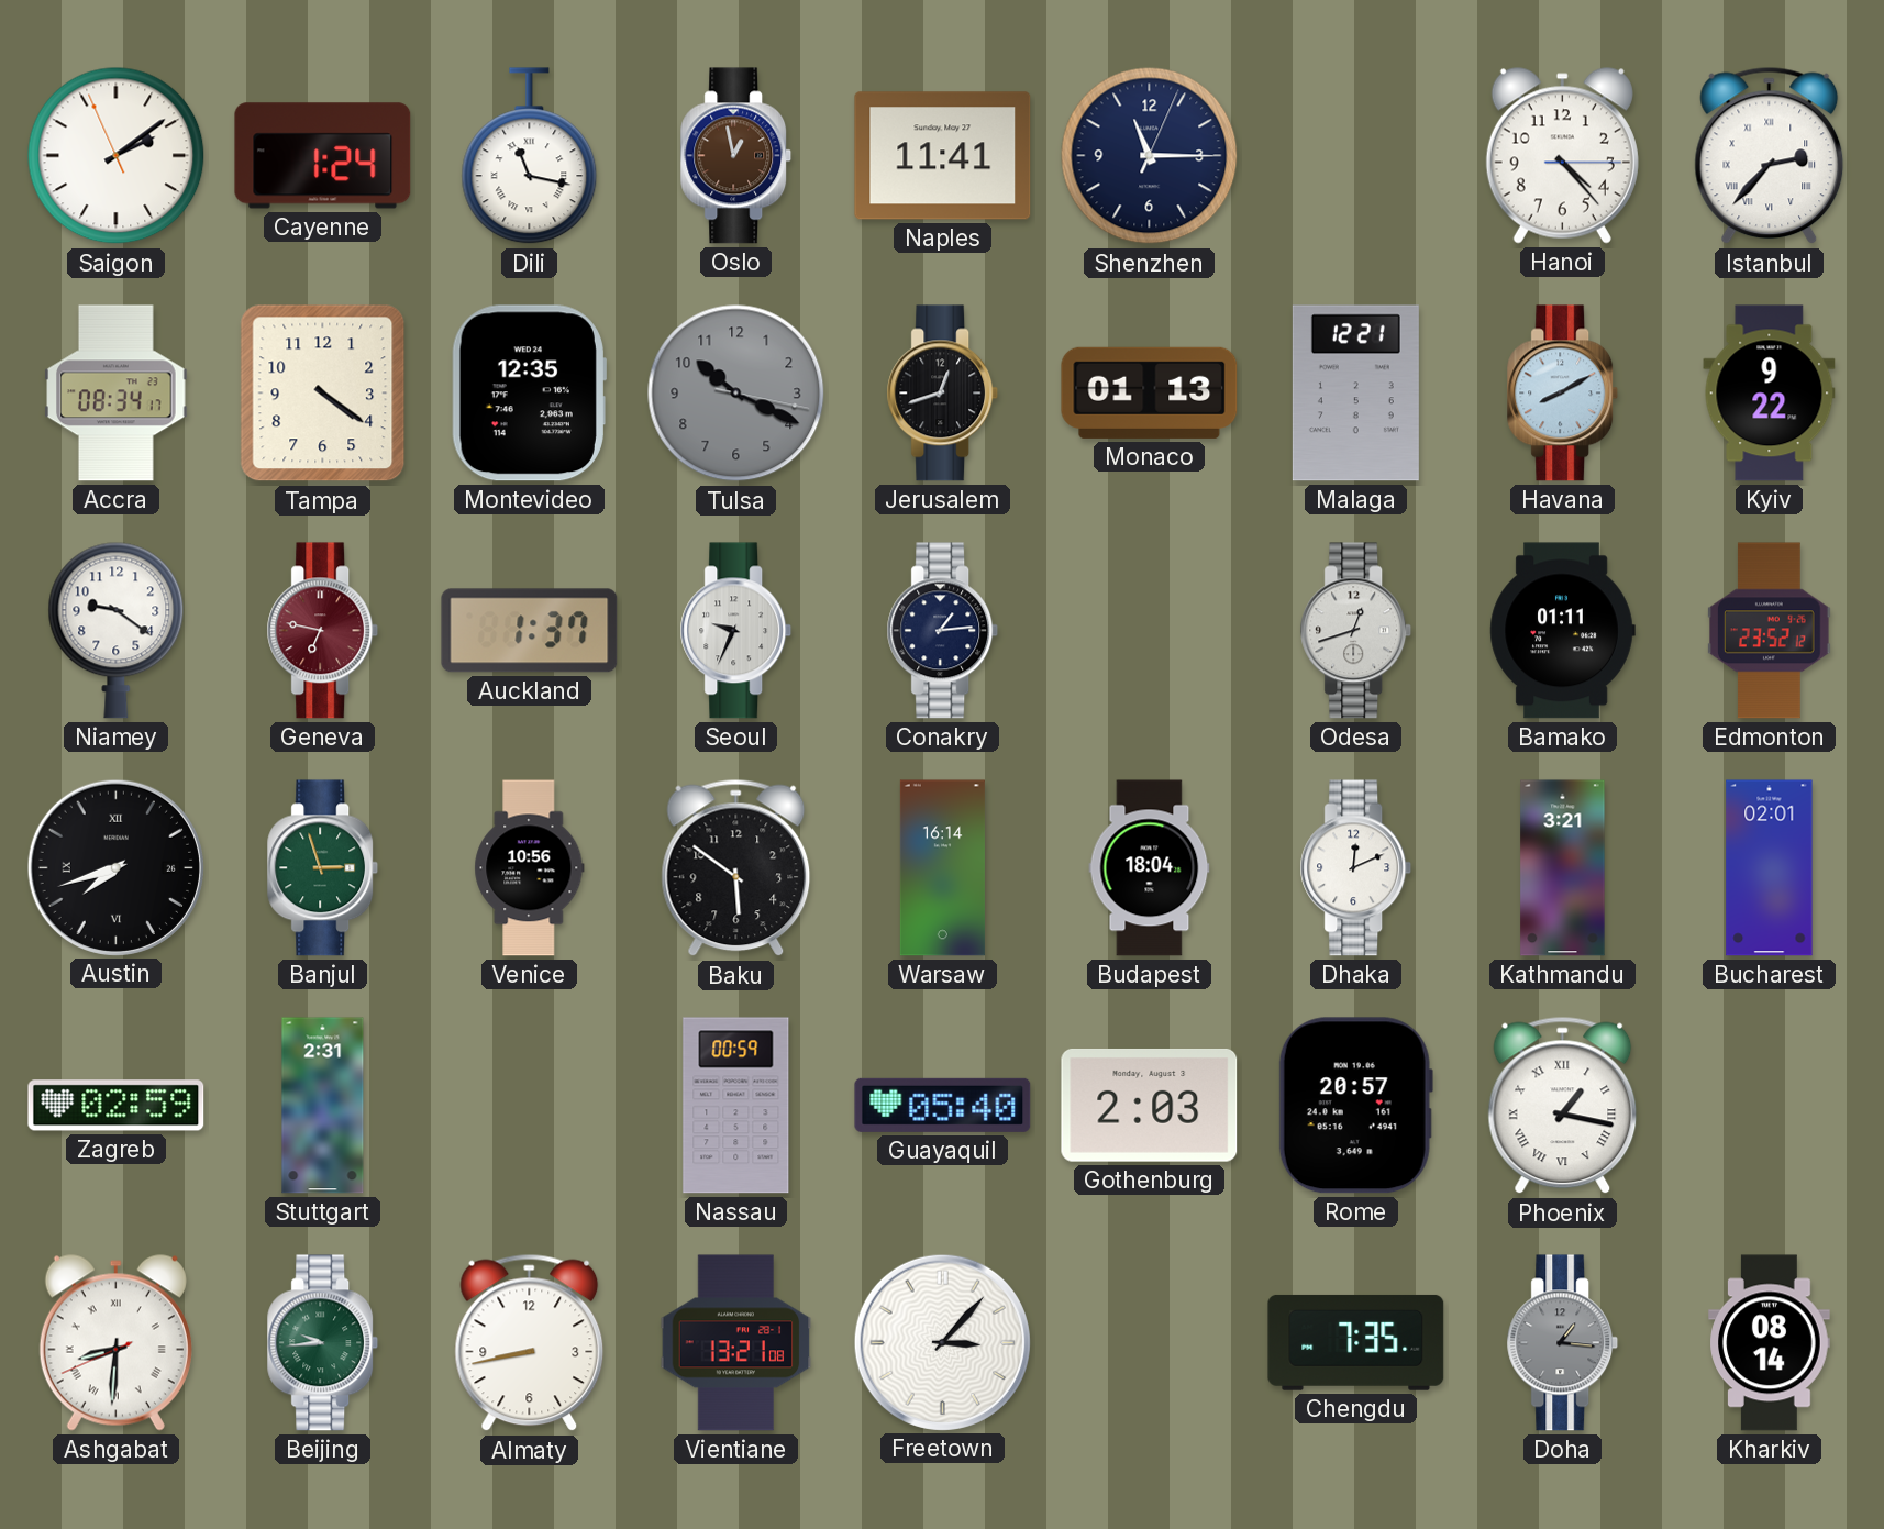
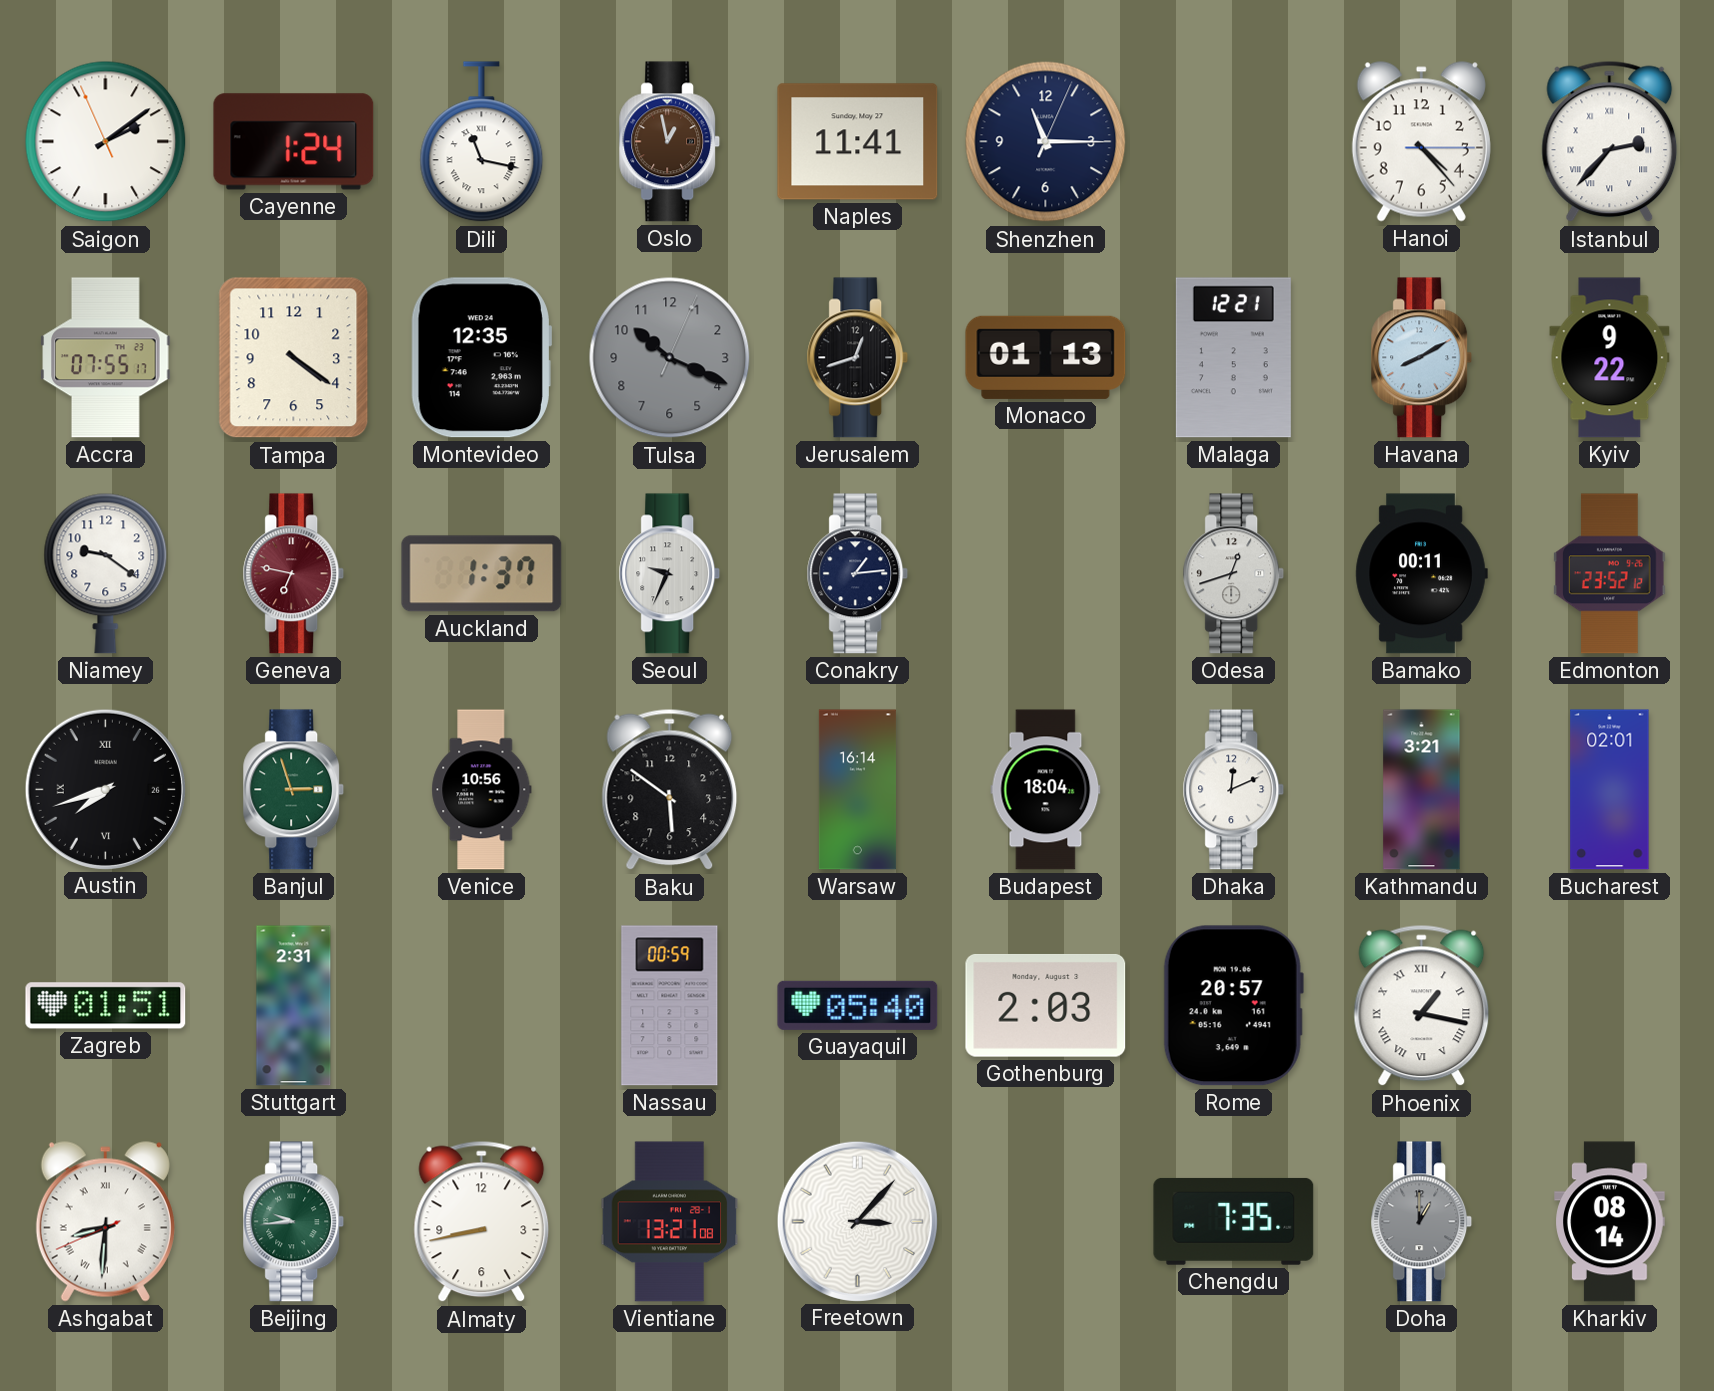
Accra: 08:34 -> 07:55
Tulsa: 10:19:17 -> 10:19:04
Bamako: 01:11 -> 00:11
Zagreb: 02:59 -> 01:51
Doha: 1:16 -> 1:00
